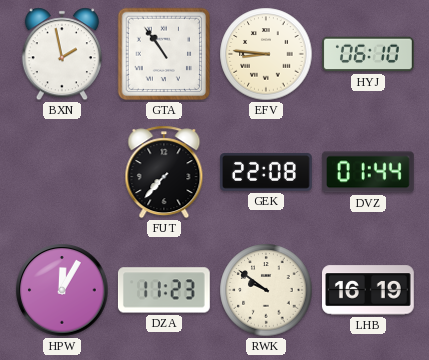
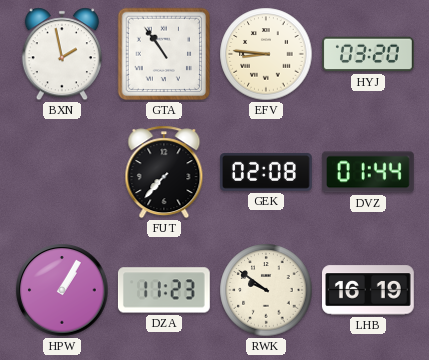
HYJ: 06:10 -> 03:20
GEK: 22:08 -> 02:08
HPW: 12:05 -> 1:05
